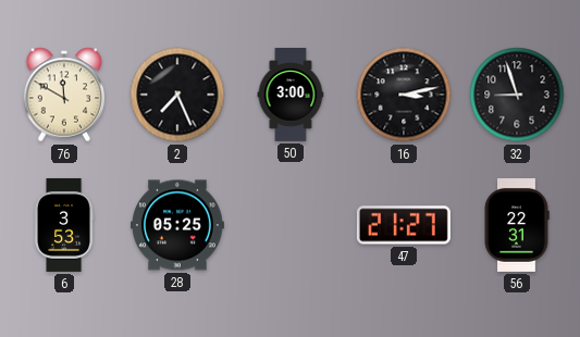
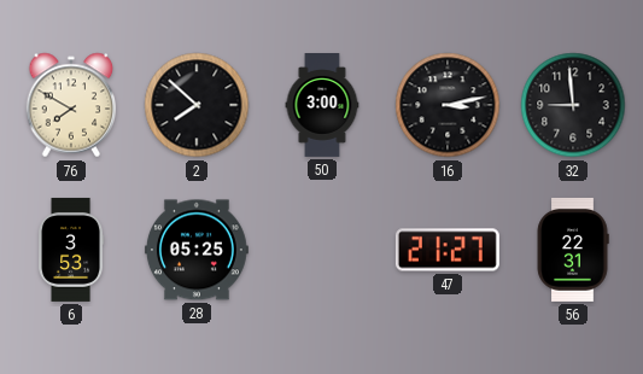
76: 11:50 -> 7:50
2: 7:26 -> 7:52
32: 8:57 -> 8:59
